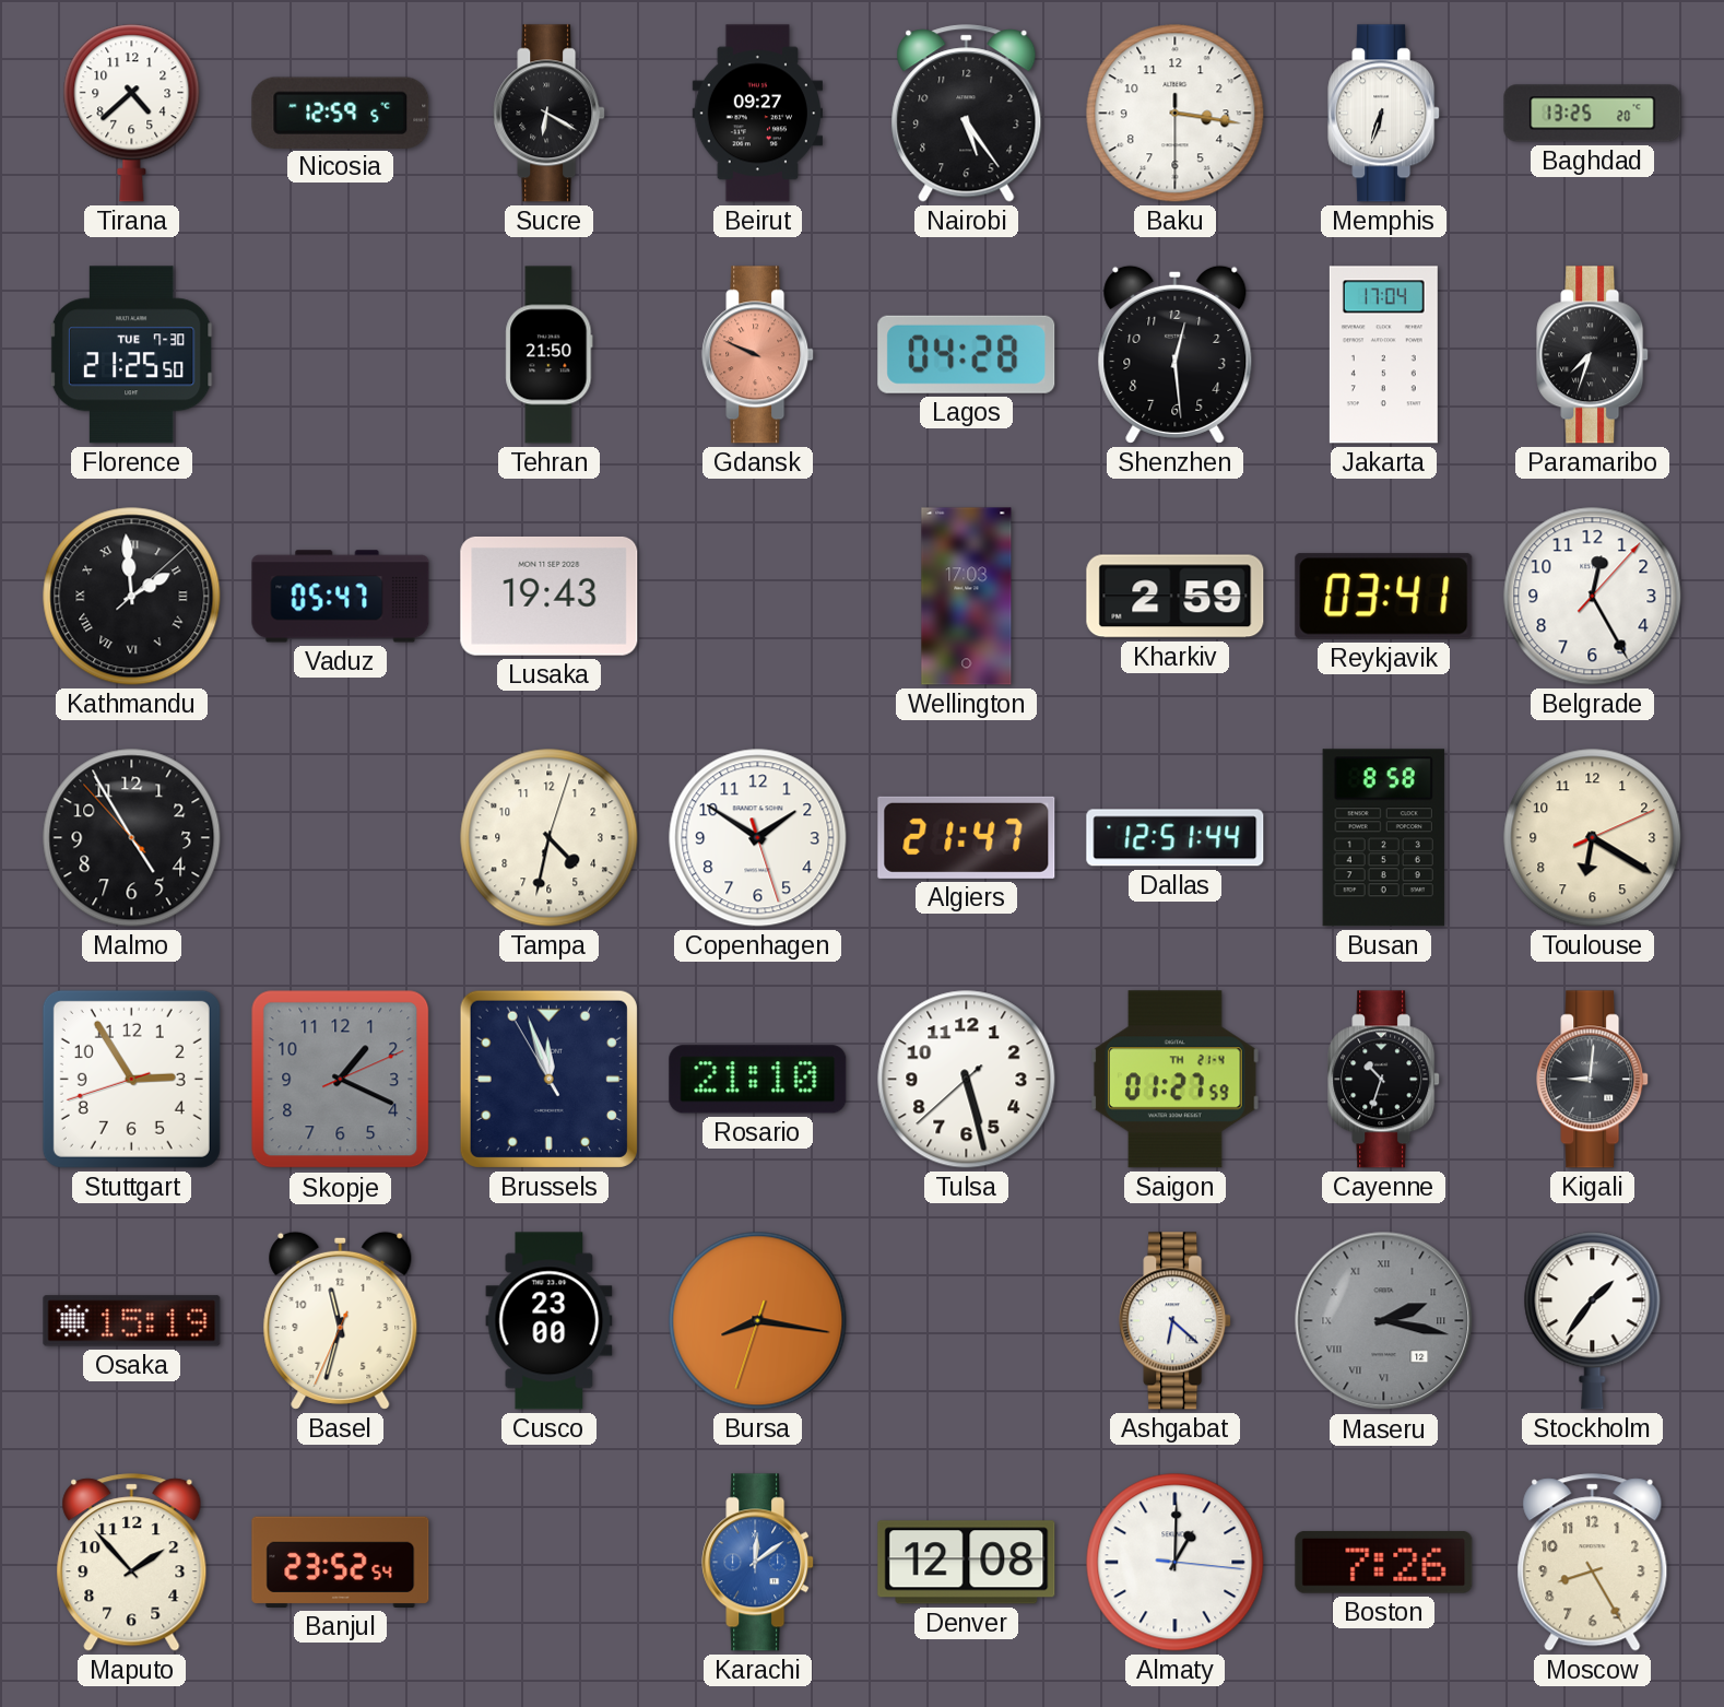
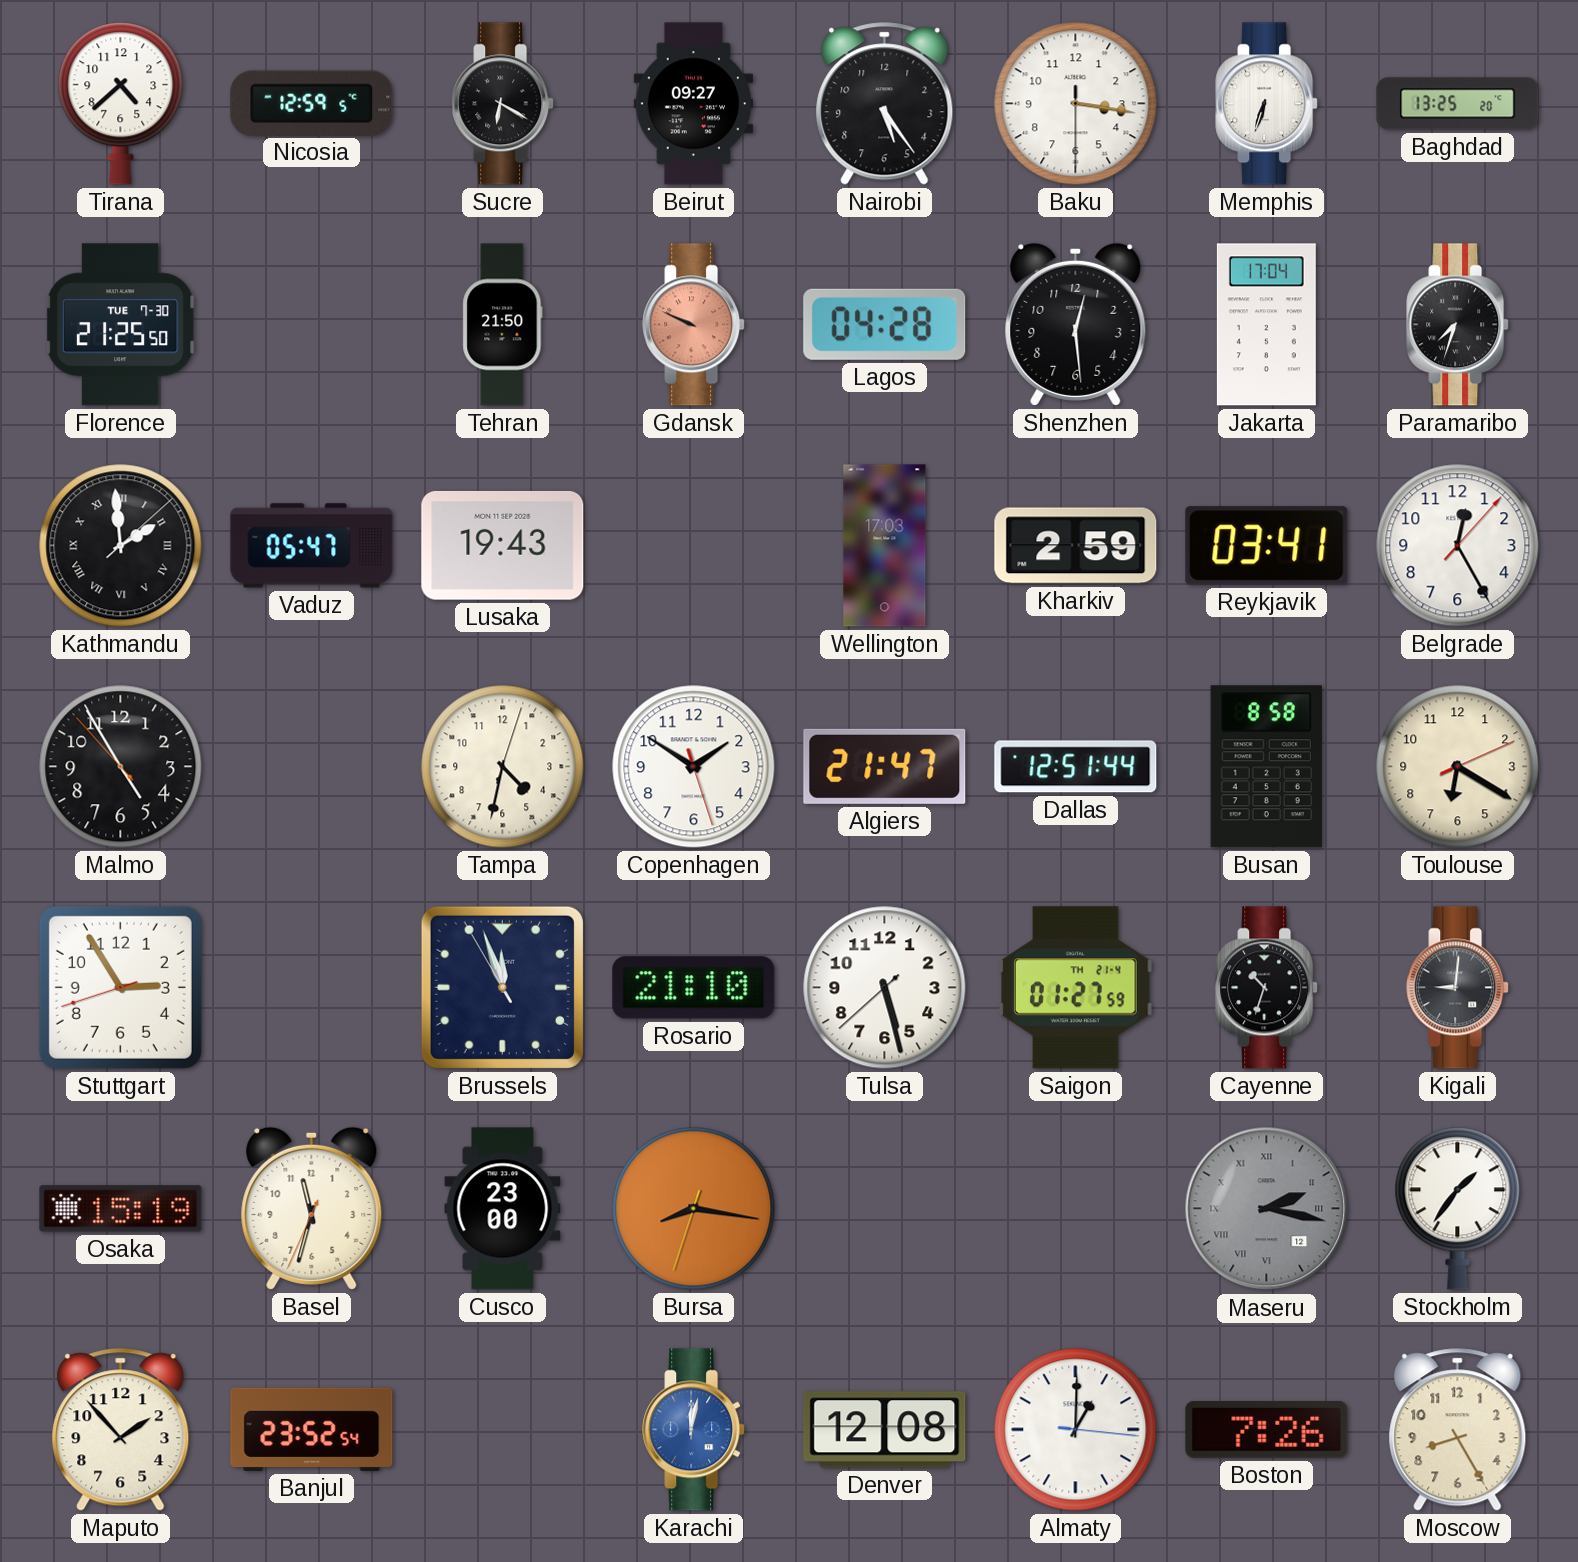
Skopje: 1:19 -> none
Ashgabat: 6:22 -> none
Karachi: 12:09 -> 12:02
